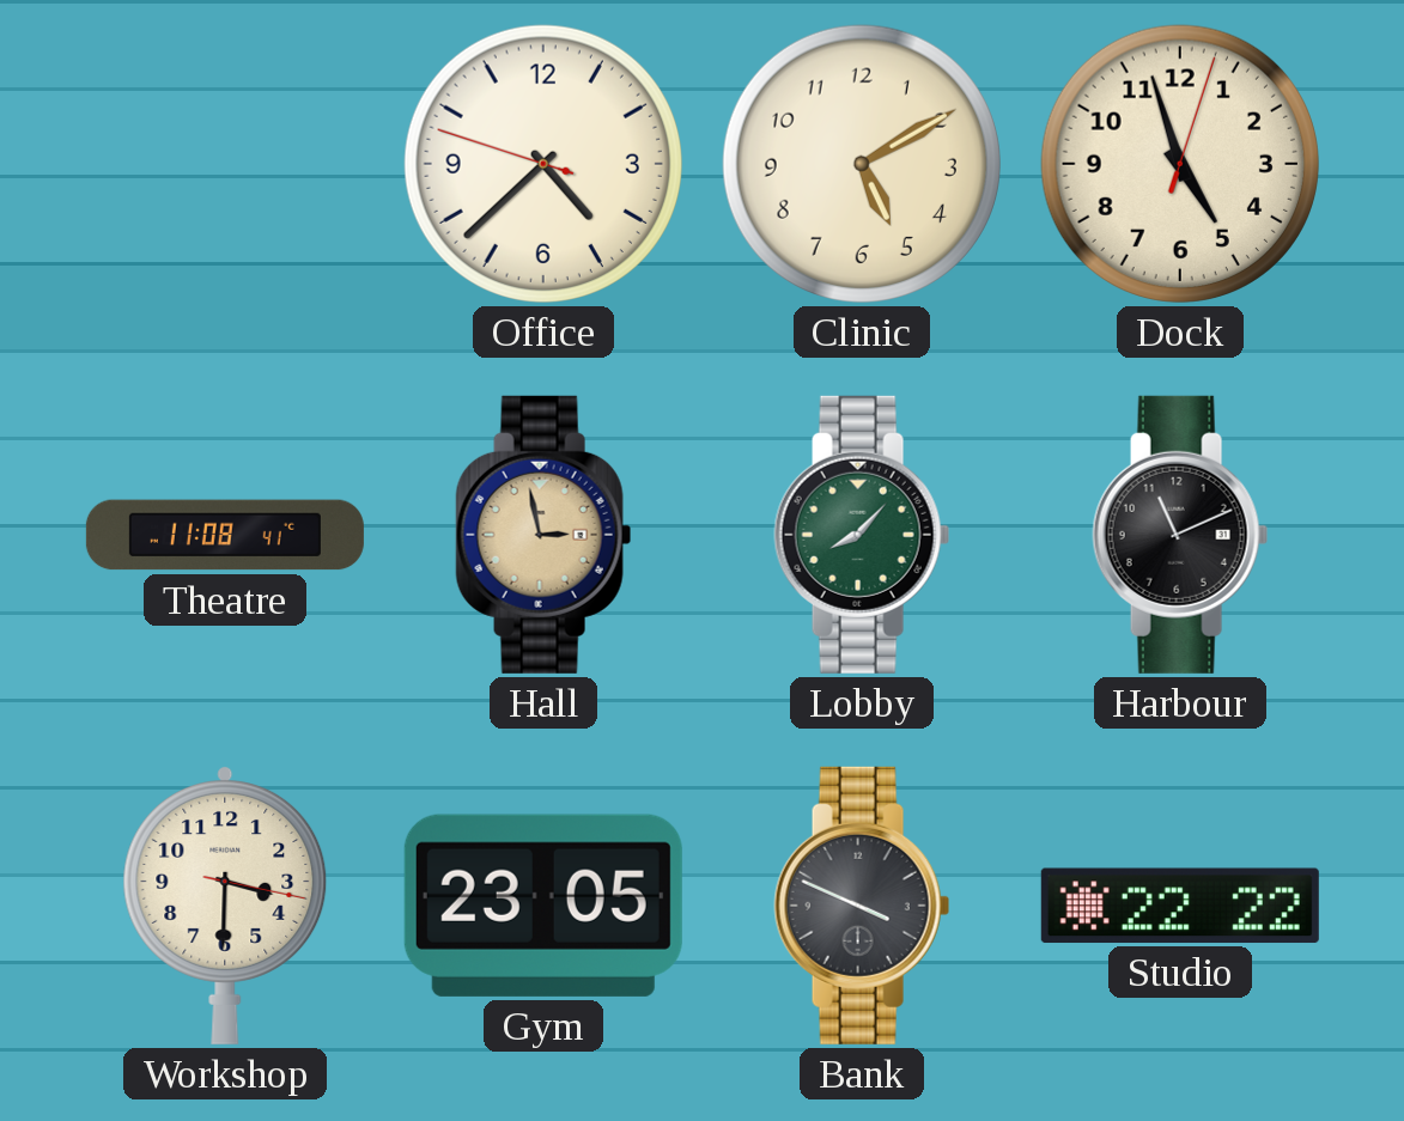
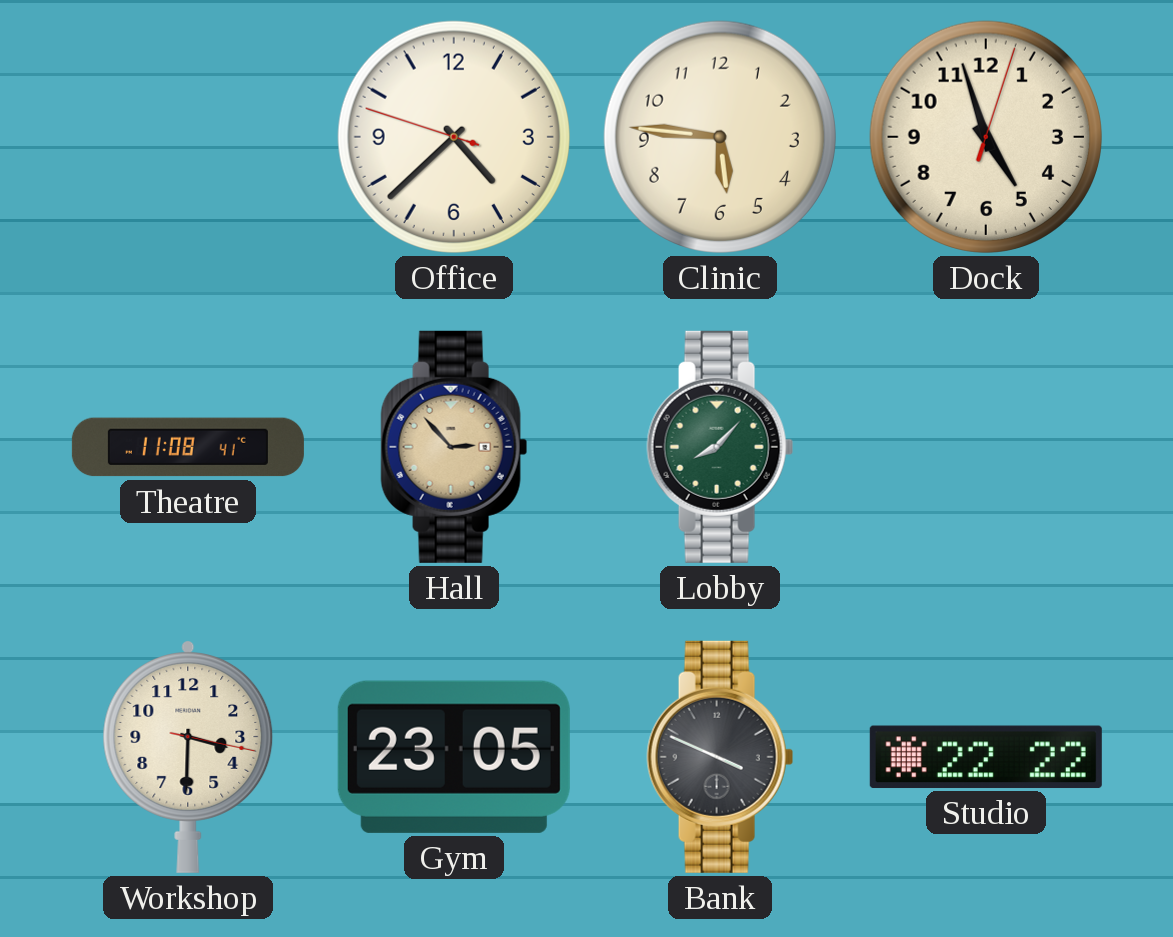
Clinic: 5:10 -> 5:46
Hall: 2:58 -> 2:53
Harbour: 11:11 -> none
